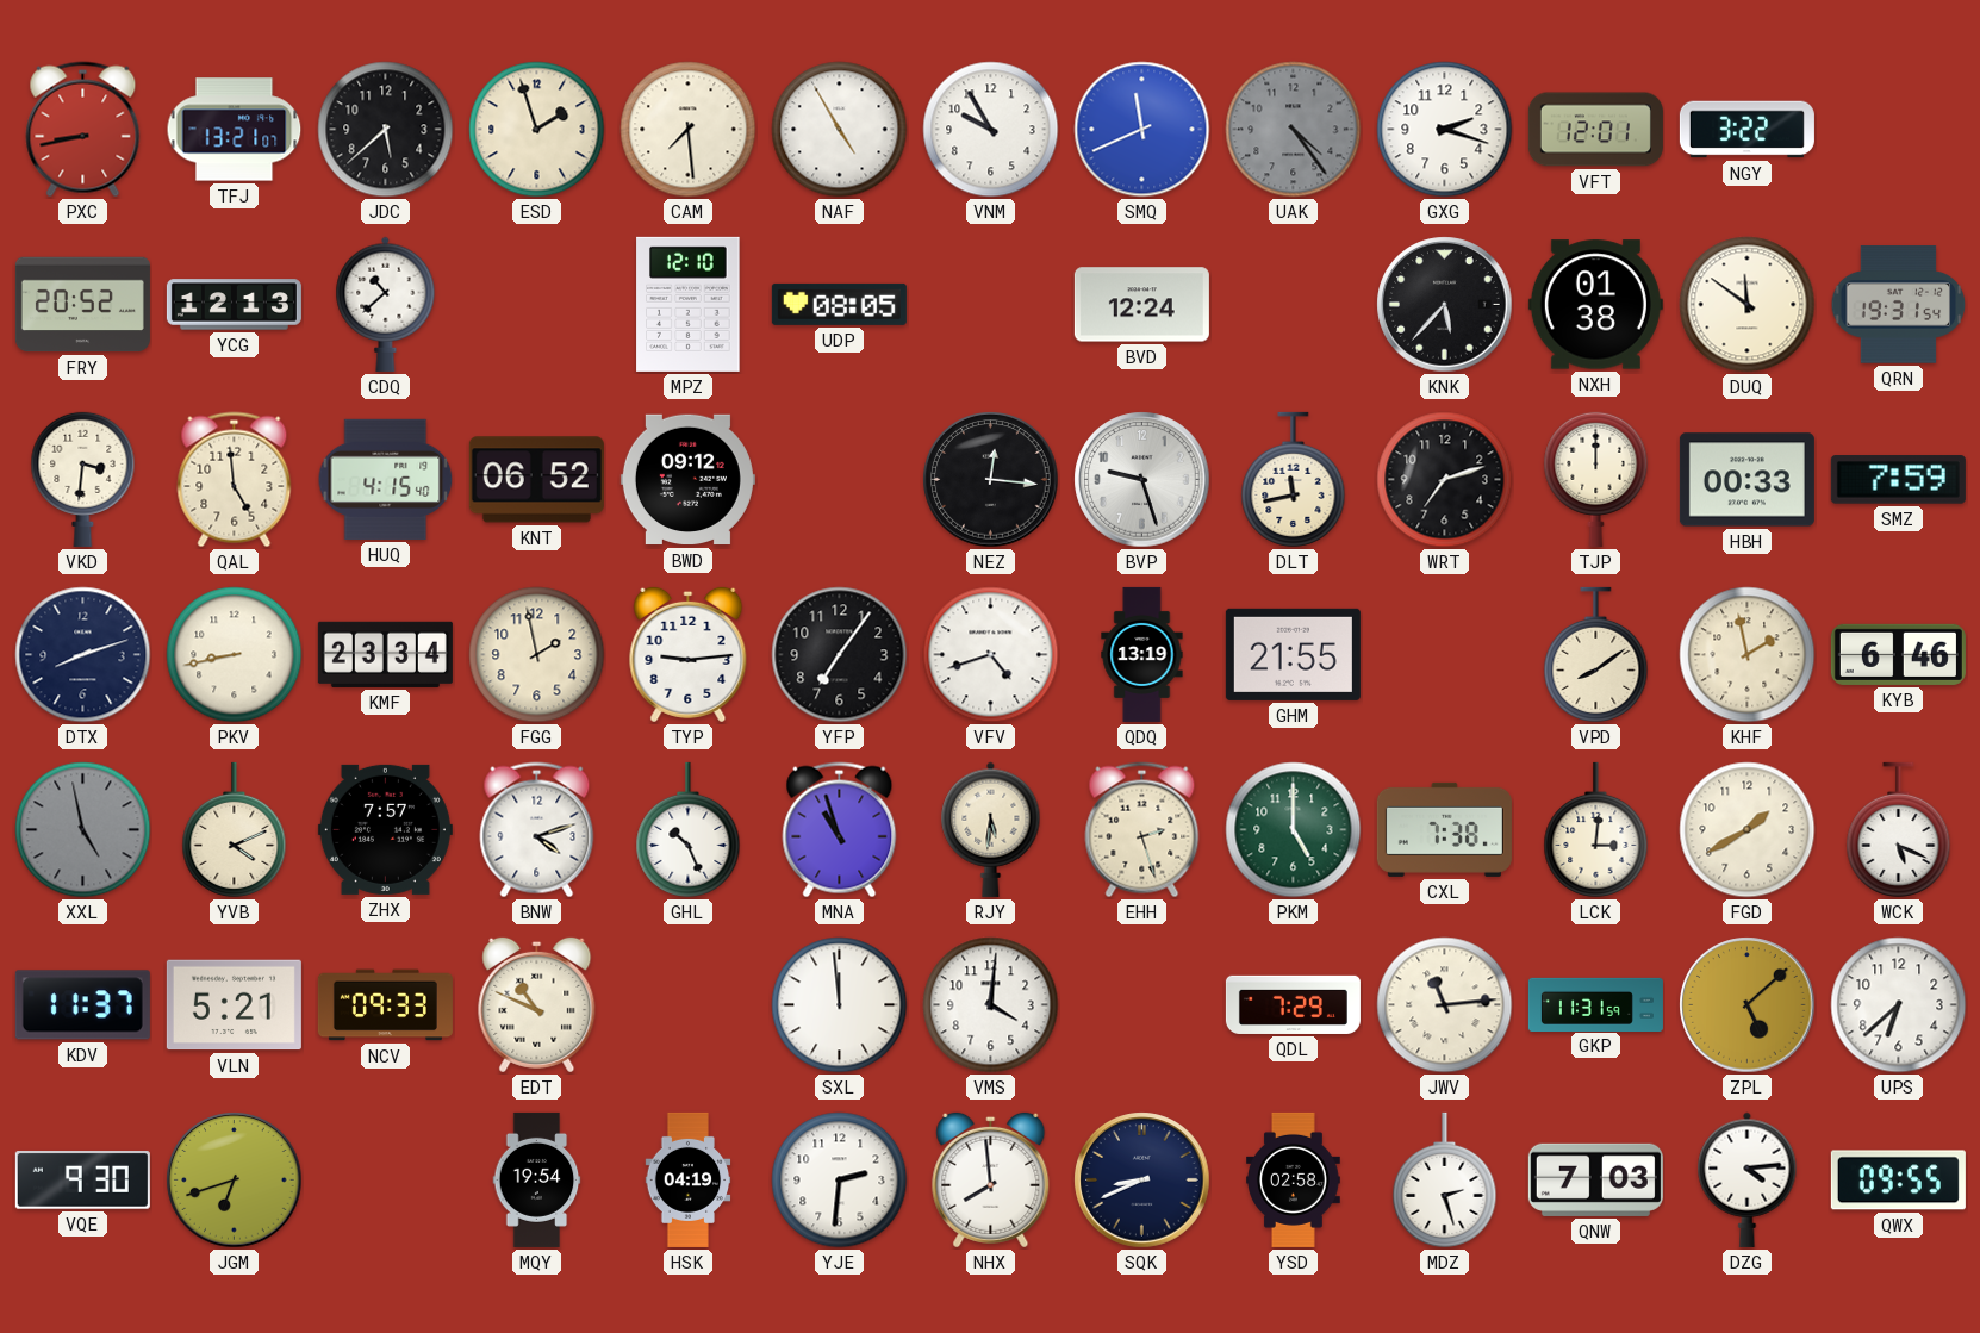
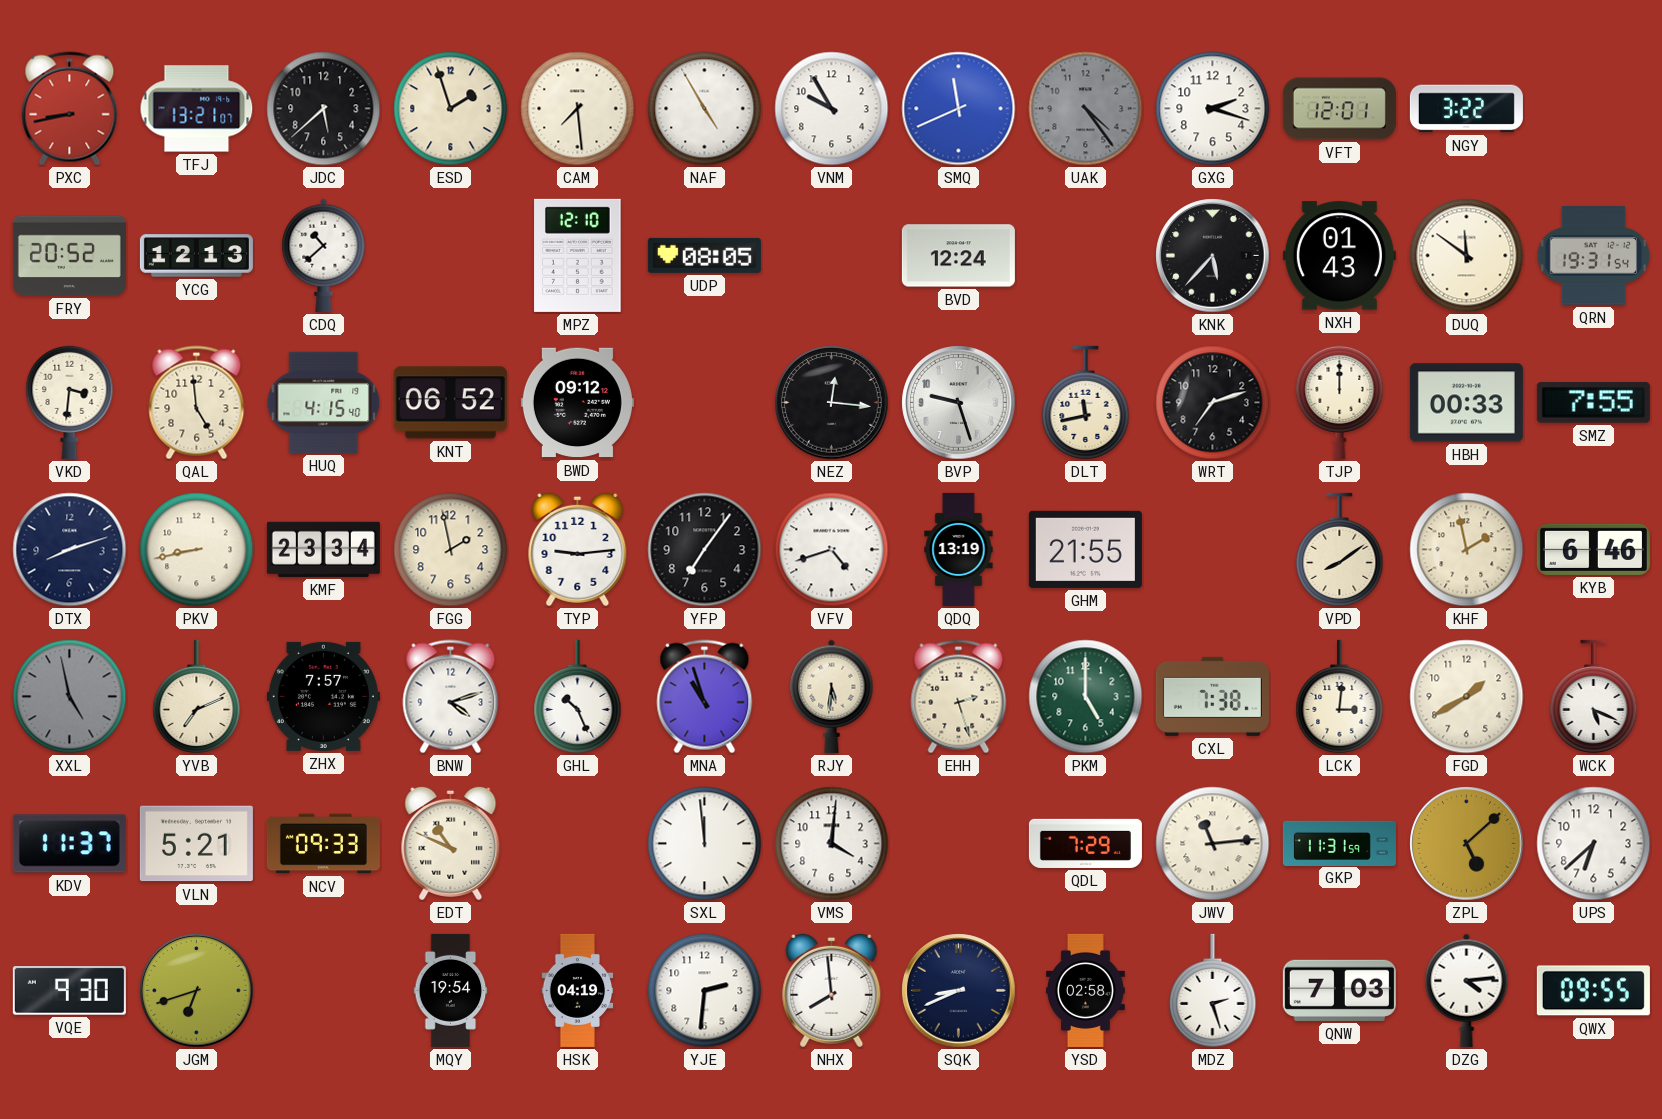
NXH: 01:38 -> 01:43
SMZ: 7:59 -> 7:55
YVB: 4:11 -> 7:11
